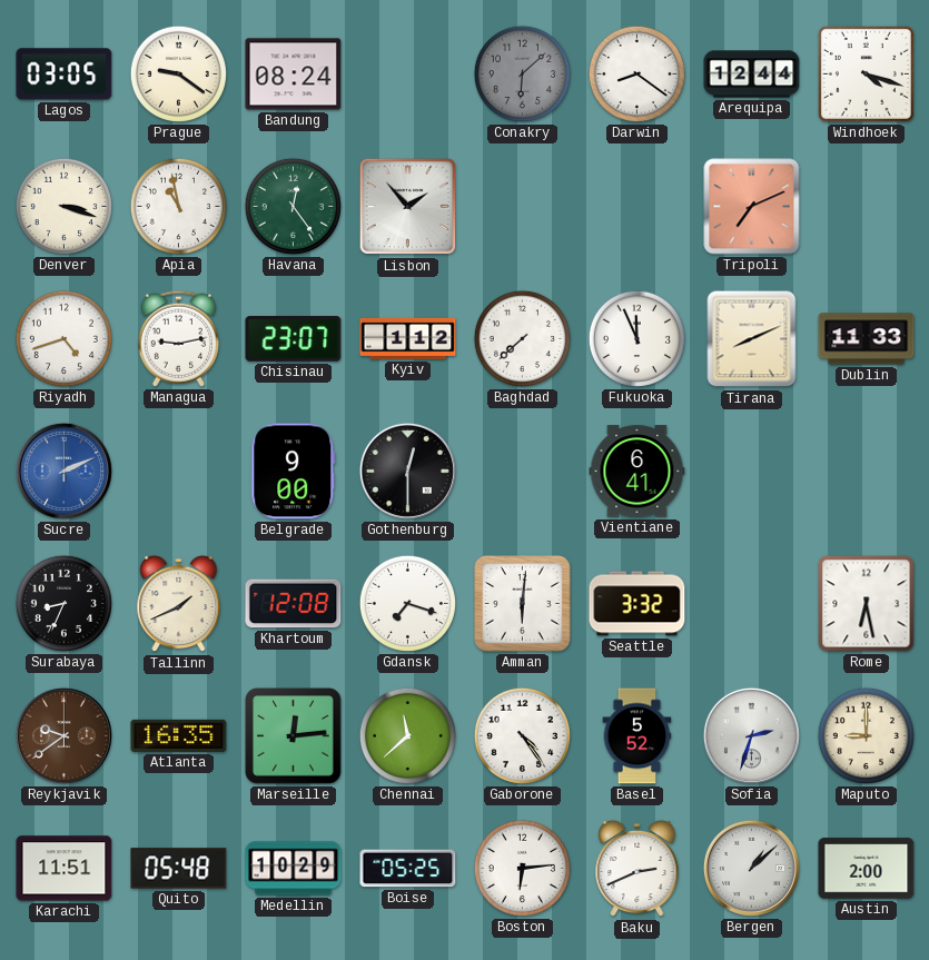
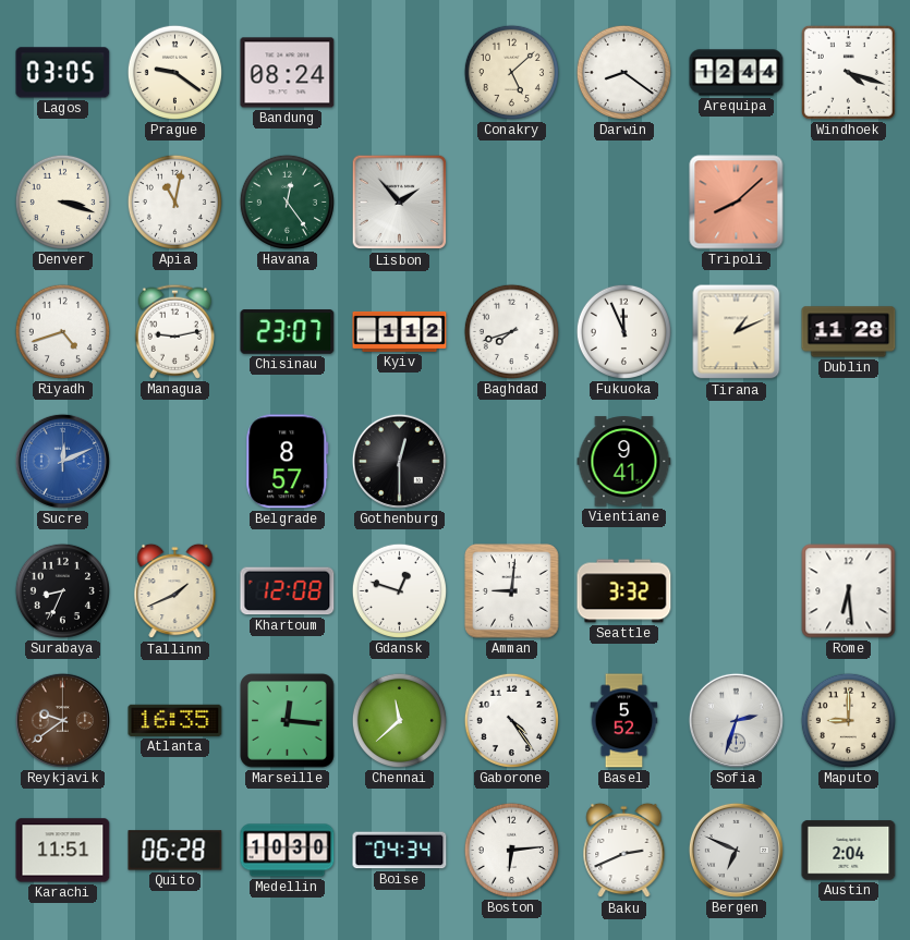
Conakry: 6:08 -> 5:08
Conakry dial: grey -> cream
Apia: 10:58 -> 11:02
Tripoli: 7:11 -> 8:08
Baghdad: 7:38 -> 7:42
Tirana: 8:11 -> 1:11
Dublin: 11:33 -> 11:28
Sucre: 2:11 -> 12:11
Belgrade: 9:00 -> 8:57
Vientiane: 6:41 -> 9:41
Gdansk: 7:18 -> 12:48
Amman: 6:01 -> 9:01
Rome: 6:28 -> 6:29
Marseille: 12:14 -> 12:16
Quito: 05:48 -> 06:28
Medellin: 10:29 -> 10:30
Boise: 05:25 -> 04:34
Bergen: 1:08 -> 6:49
Austin: 2:00 -> 2:04
